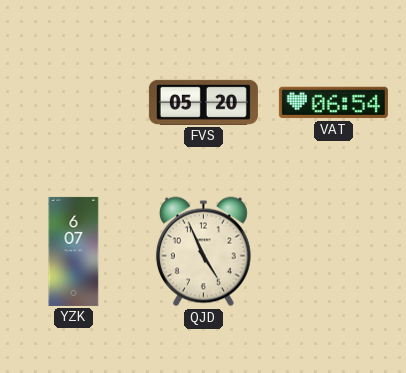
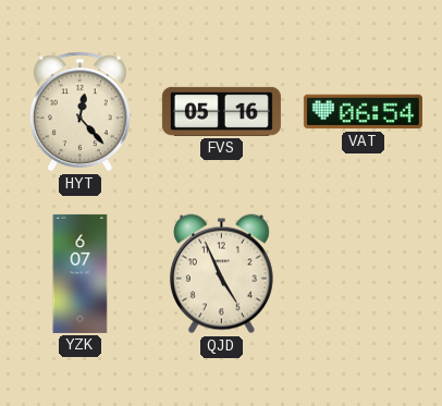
HYT: none -> 12:23
FVS: 05:20 -> 05:16
